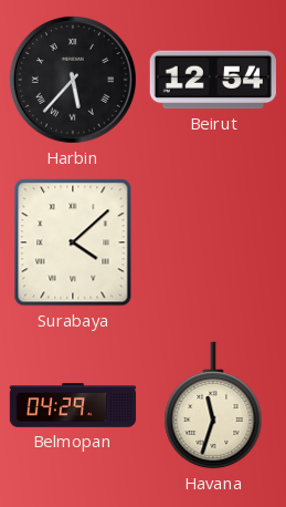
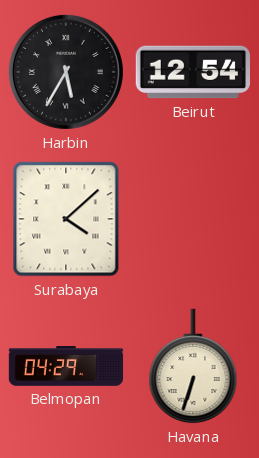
Harbin: 5:37 -> 5:35
Havana: 11:33 -> 6:33
